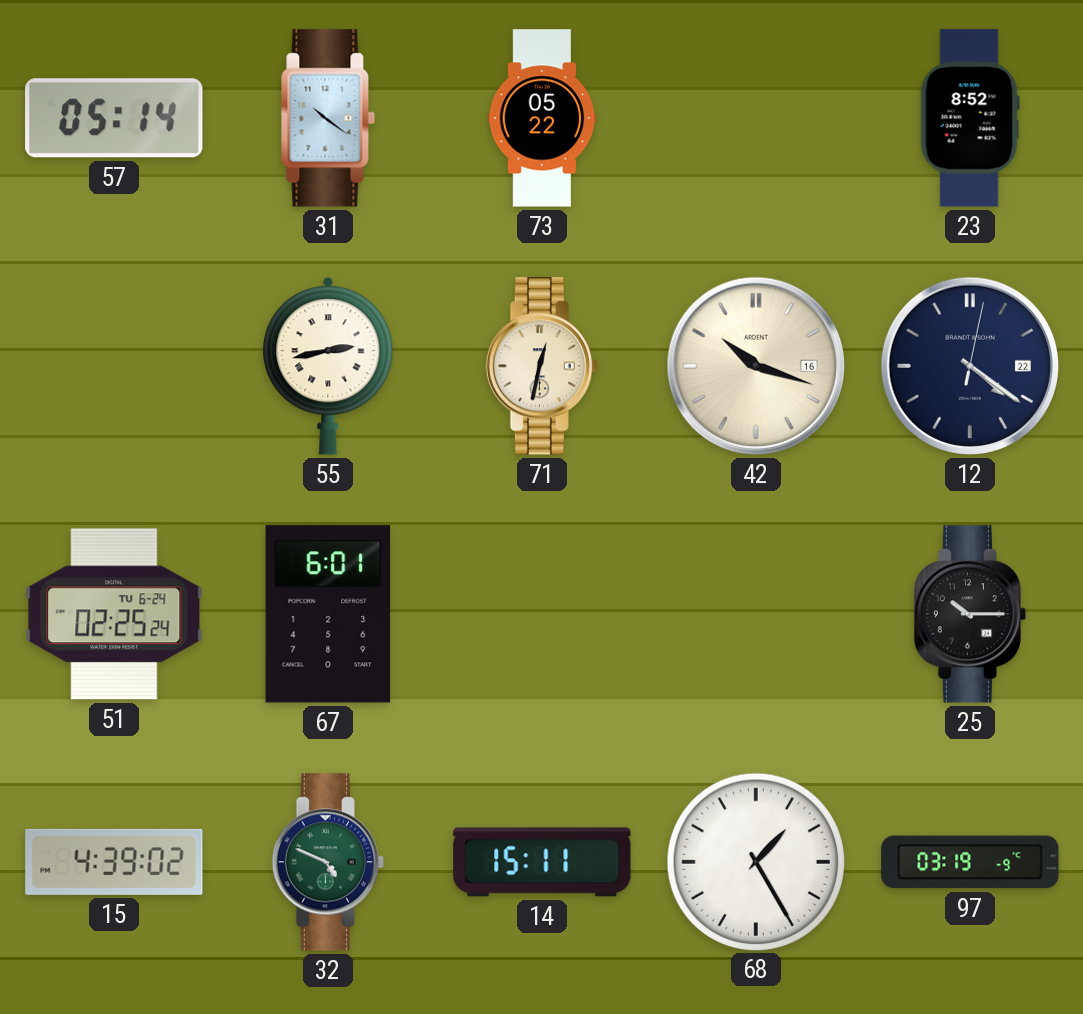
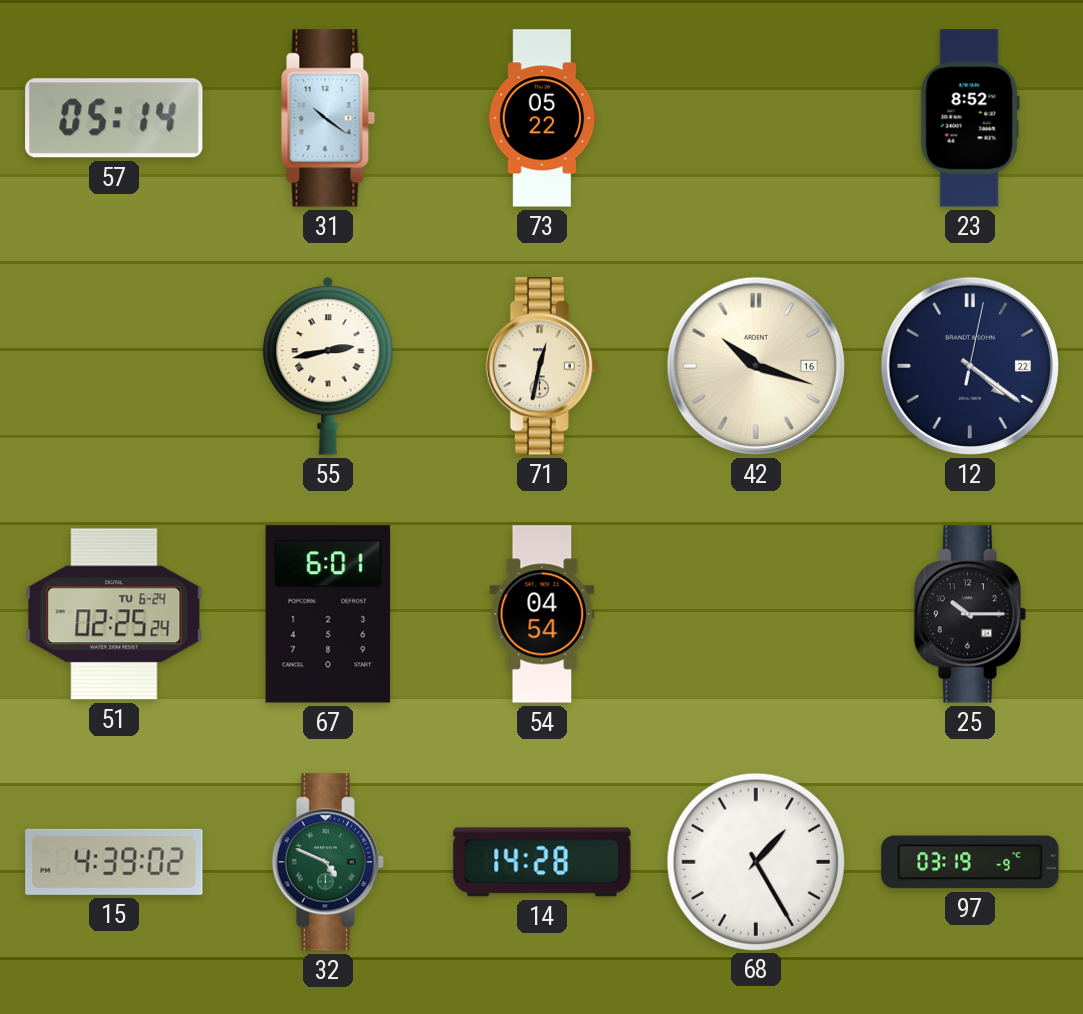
54: none -> 04:54
14: 15:11 -> 14:28
